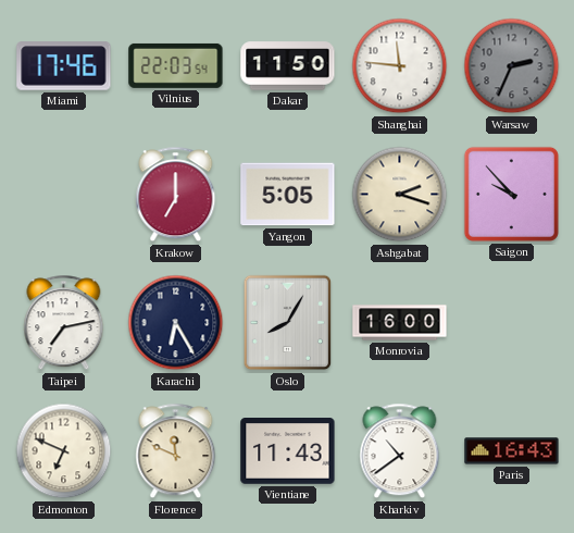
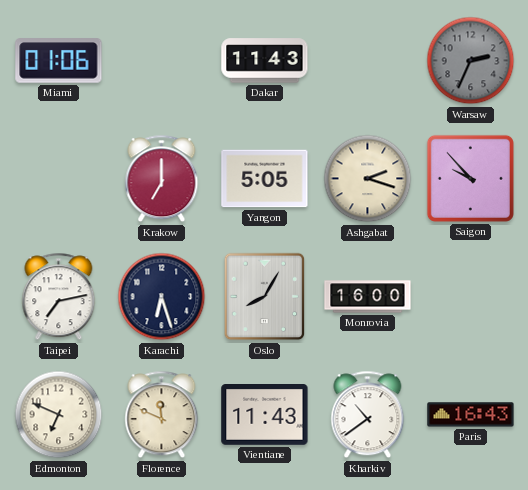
Miami: 17:46 -> 01:06
Vilnius: 22:03 -> none
Dakar: 11:50 -> 11:43
Shanghai: 11:46 -> none
Karachi: 6:25 -> 6:27
